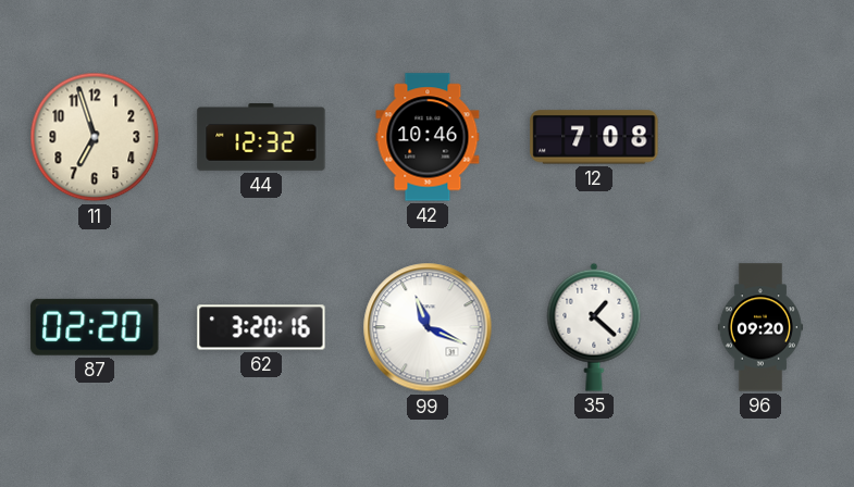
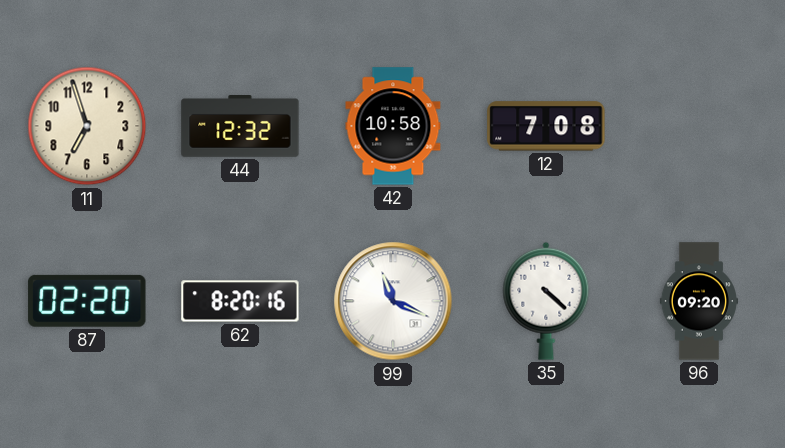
42: 10:46 -> 10:58
62: 3:20 -> 8:20
35: 1:22 -> 4:22
